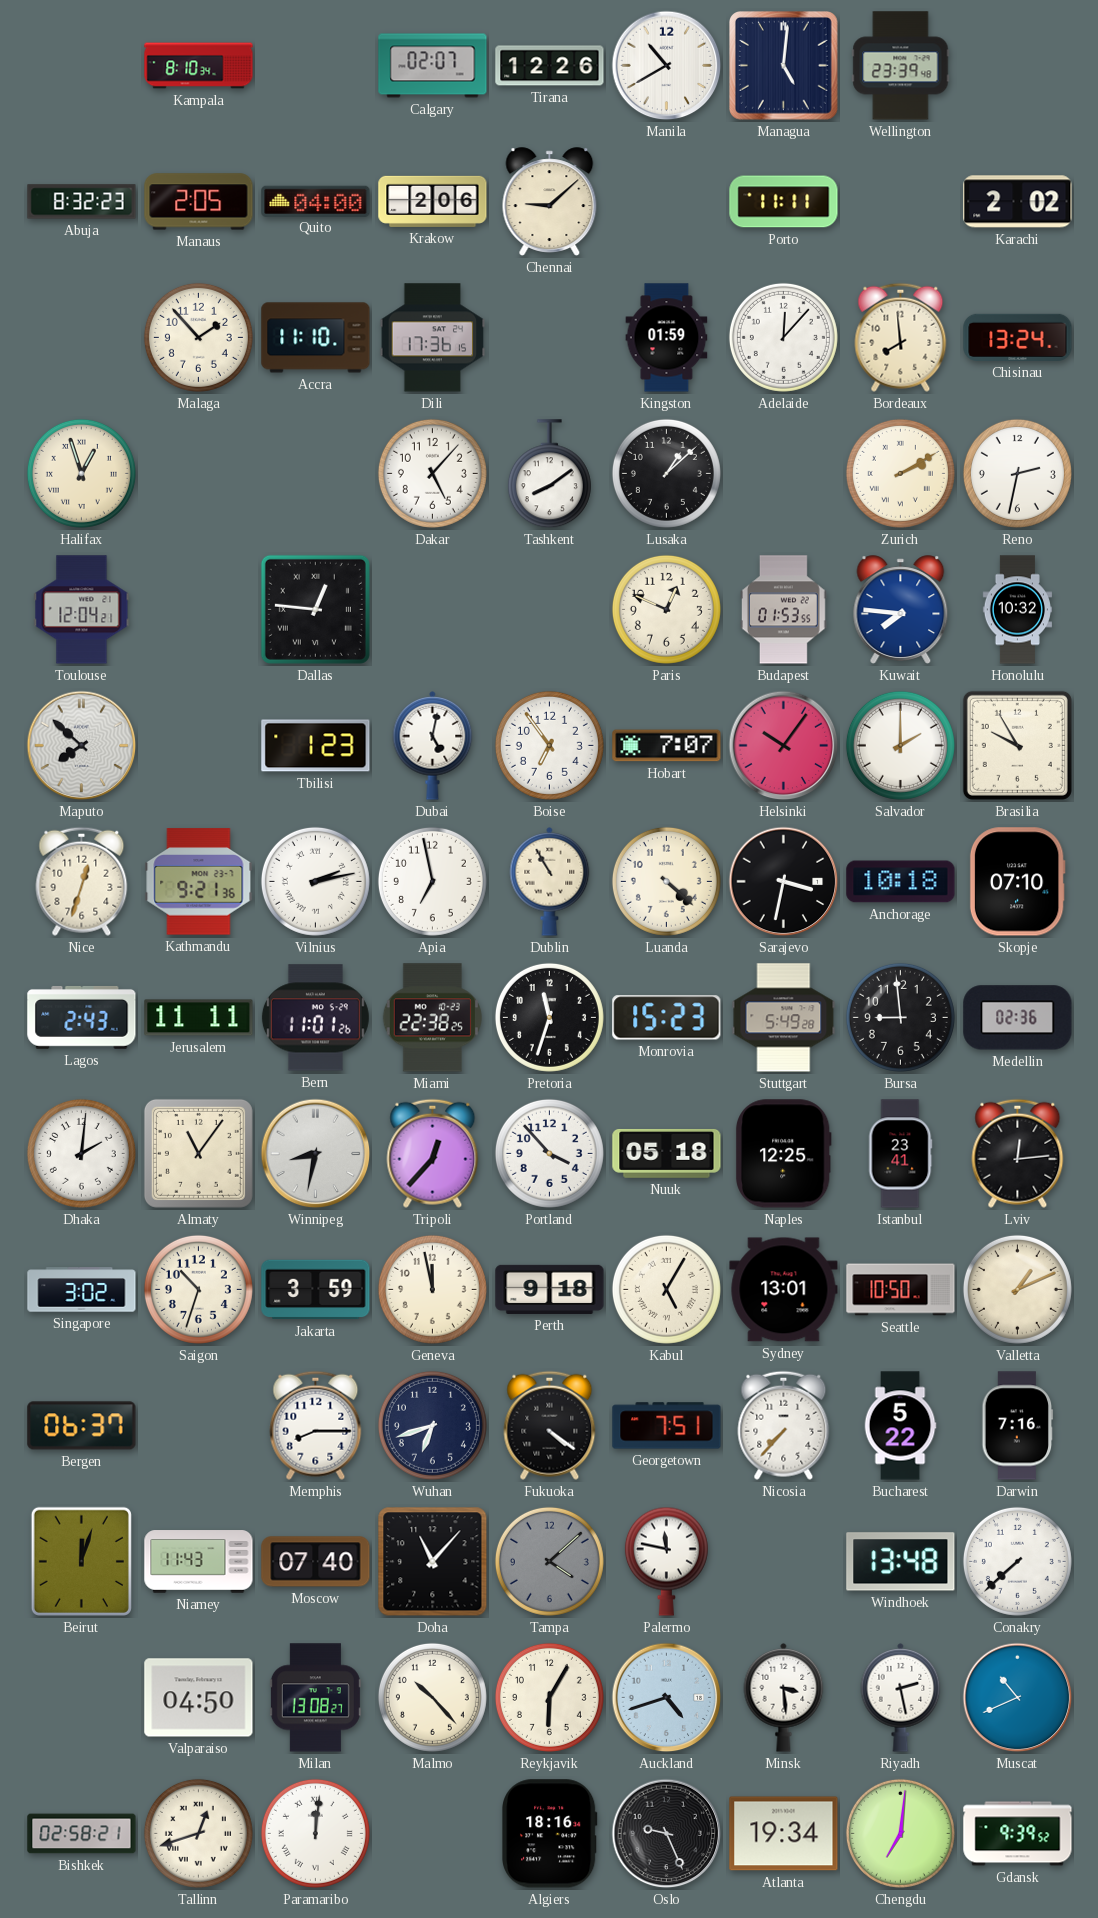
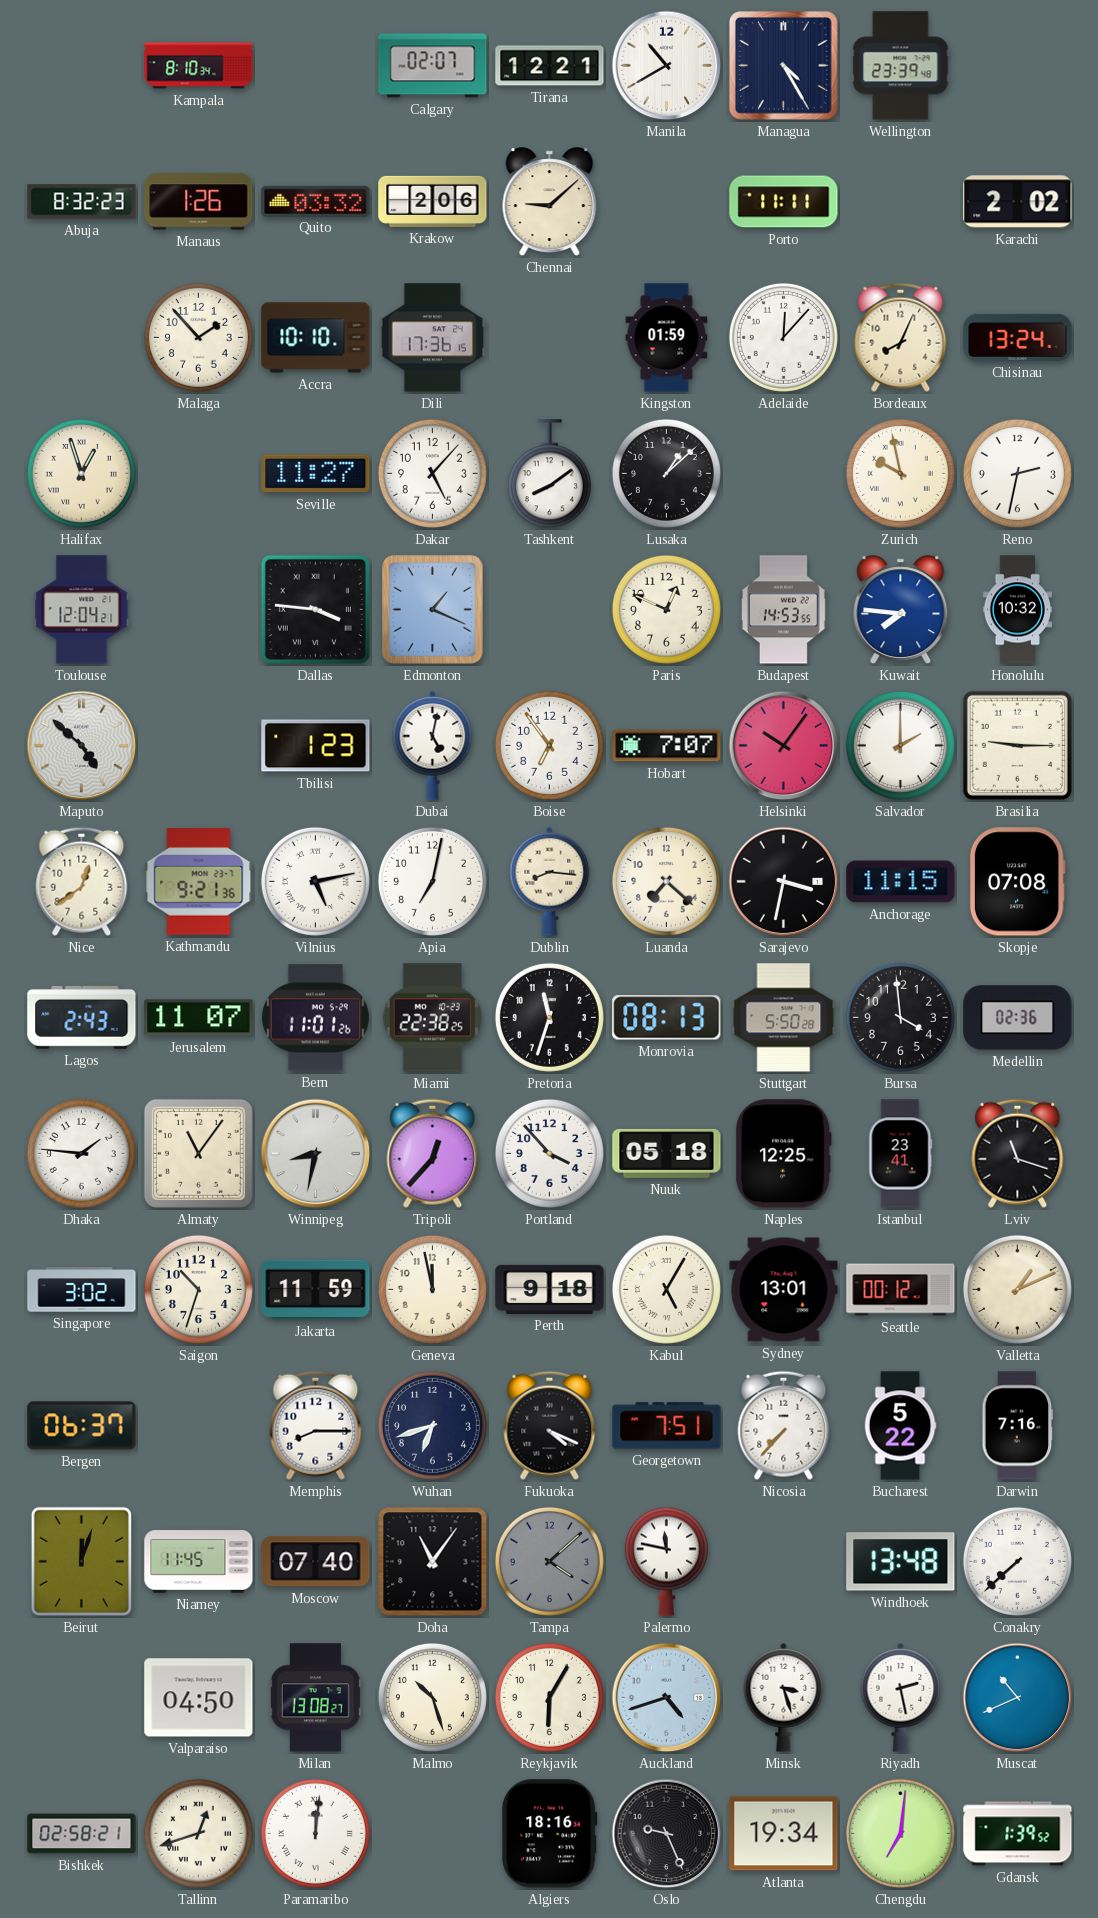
Tirana: 12:26 -> 12:21
Managua: 5:01 -> 4:25
Manaus: 2:05 -> 1:26
Quito: 04:00 -> 03:32
Accra: 11:10 -> 10:10
Bordeaux: 7:59 -> 8:04
Seville: none -> 11:27
Zurich: 2:10 -> 9:58
Dallas: 12:46 -> 3:46
Edmonton: none -> 1:19
Budapest: 01:53 -> 14:53
Maputo: 7:52 -> 4:52
Brasilia: 9:55 -> 9:15
Nice: 12:33 -> 12:39
Vilnius: 2:13 -> 5:13
Apia: 6:58 -> 7:02
Dublin: 10:55 -> 8:16
Luanda: 4:22 -> 7:22
Anchorage: 10:18 -> 11:15
Skopje: 07:10 -> 07:08
Jerusalem: 11:11 -> 11:07
Monrovia: 15:23 -> 08:13
Stuttgart: 5:49 -> 5:50
Bursa: 8:59 -> 3:59
Dhaka: 2:01 -> 1:46
Lviv: 12:14 -> 11:18
Jakarta: 3:59 -> 11:59
Seattle: 10:50 -> 00:12
Fukuoka: 4:21 -> 4:19
Niamey: 11:43 -> 11:45
Doha: 11:07 -> 11:06
Malmo: 10:23 -> 10:27
Minsk: 3:29 -> 3:27
Gdansk: 9:39 -> 1:39
